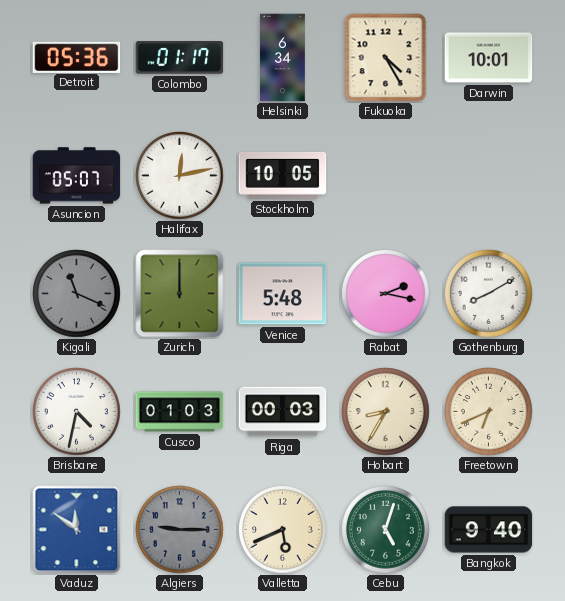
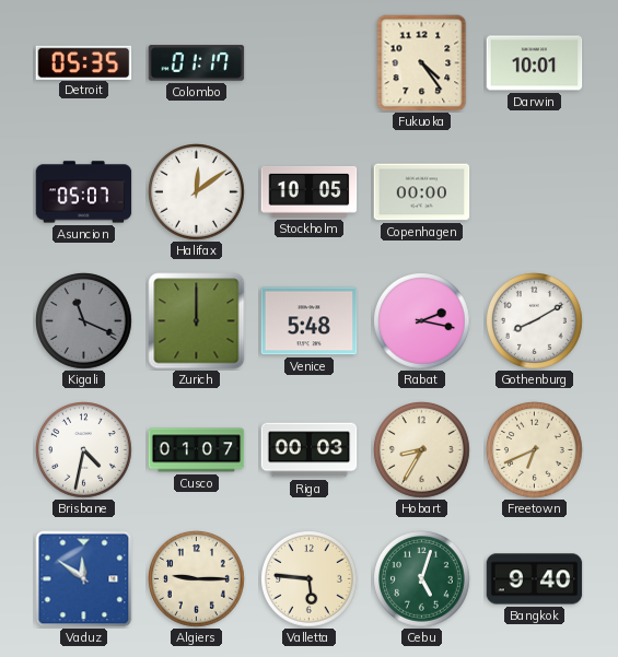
Detroit: 05:36 -> 05:35
Helsinki: 6:34 -> none
Fukuoka: 4:25 -> 4:24
Halifax: 12:13 -> 12:09
Copenhagen: none -> 00:00
Cusco: 01:03 -> 01:07
Algiers dial: grey -> cream
Valletta: 5:41 -> 5:46
